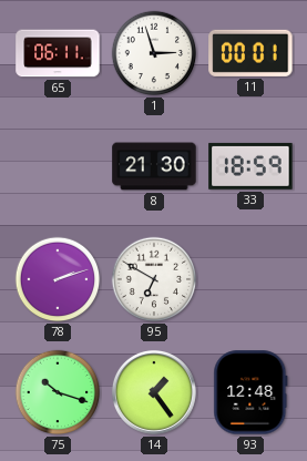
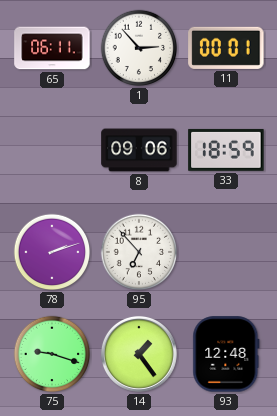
1: 2:57 -> 2:53
8: 21:30 -> 09:06
95: 6:50 -> 6:53
75: 10:18 -> 9:18
